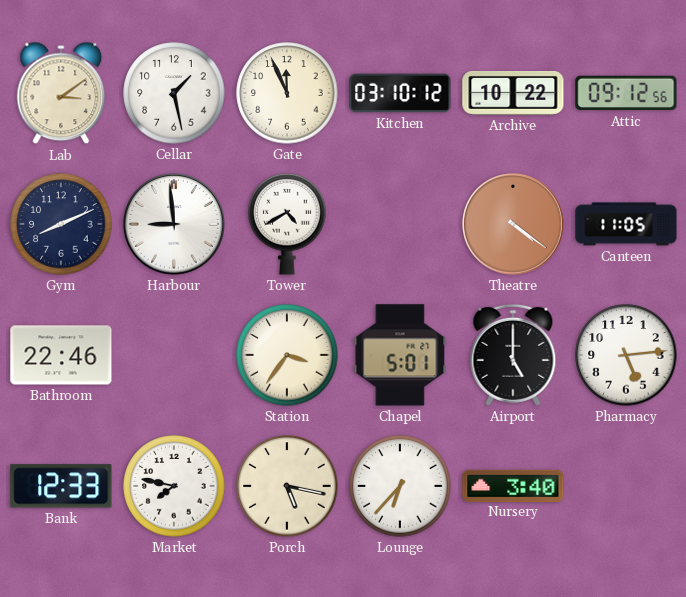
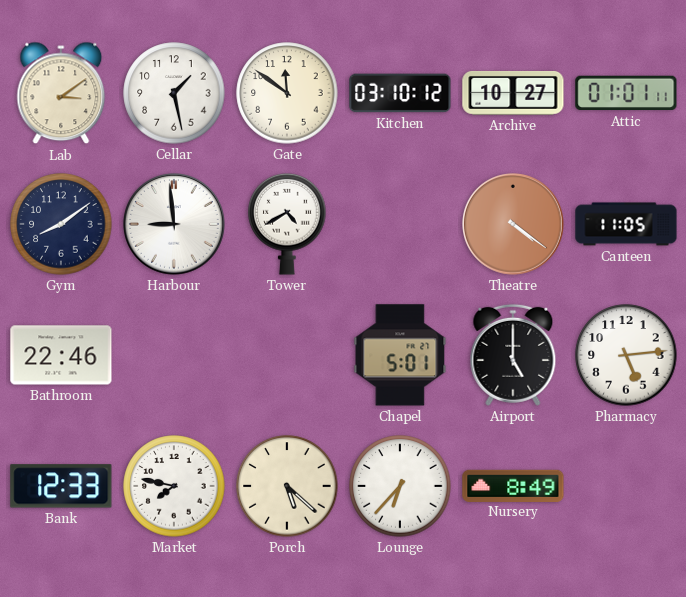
Gate: 11:56 -> 11:51
Archive: 10:22 -> 10:27
Attic: 09:12 -> 01:01
Gym: 8:11 -> 8:09
Station: 3:36 -> none
Porch: 5:17 -> 5:22
Nursery: 3:40 -> 8:49
